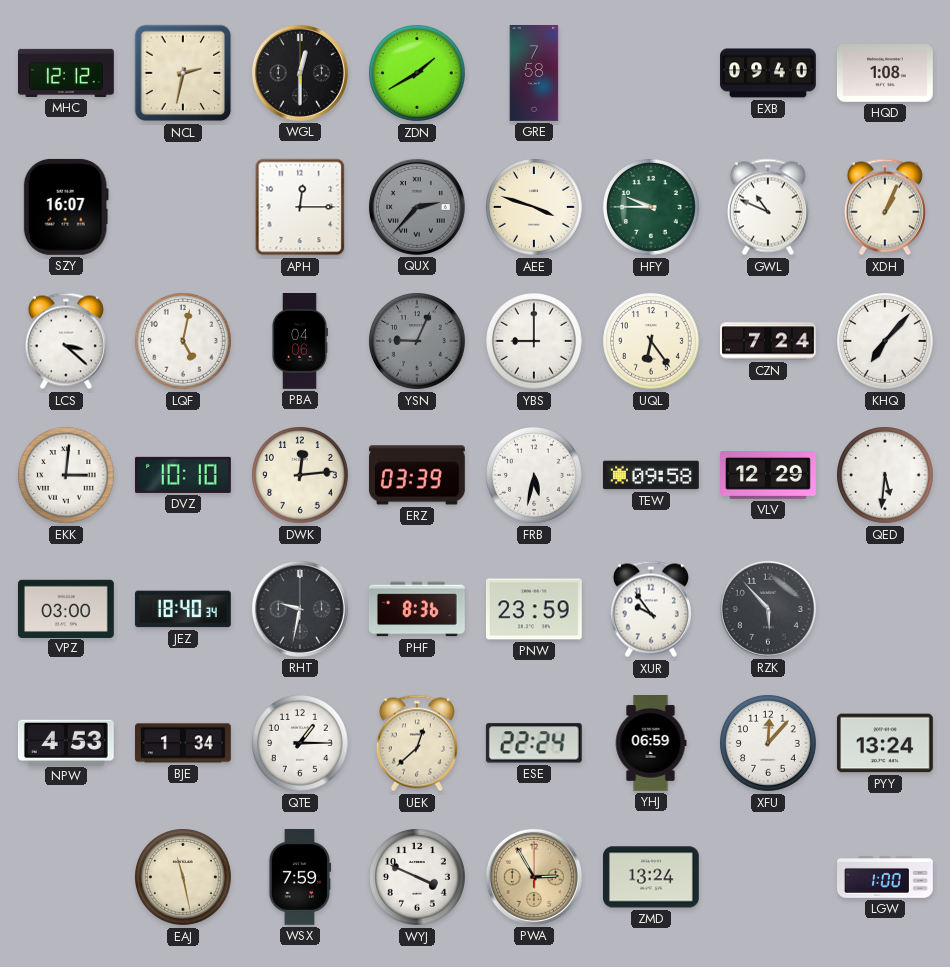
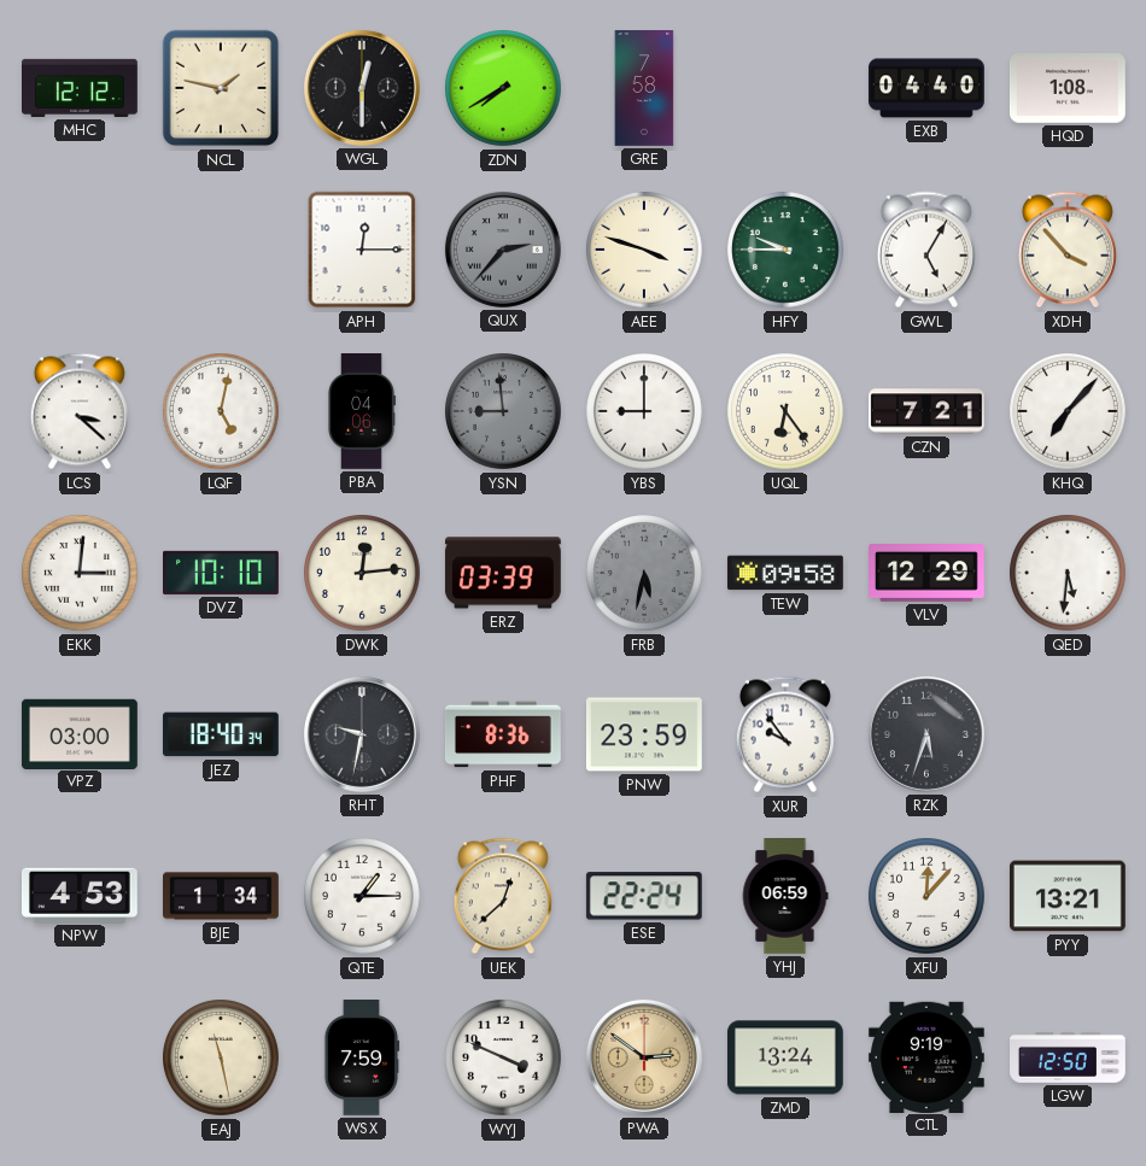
NCL: 2:32 -> 1:47
ZDN: 1:40 -> 7:40
EXB: 09:40 -> 04:40
SZY: 16:07 -> none
GWL: 10:49 -> 5:05
XDH: 1:04 -> 3:53
YSN: 9:04 -> 8:59
CZN: 7:24 -> 7:21
FRB dial: white -> grey
RZK: 5:53 -> 5:33
PYY: 13:24 -> 13:21
PWA: 2:55 -> 2:51
CTL: none -> 9:19
LGW: 1:00 -> 12:50
